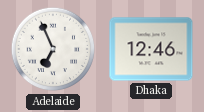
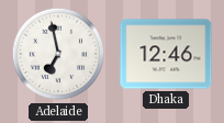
Adelaide: 6:56 -> 6:58
